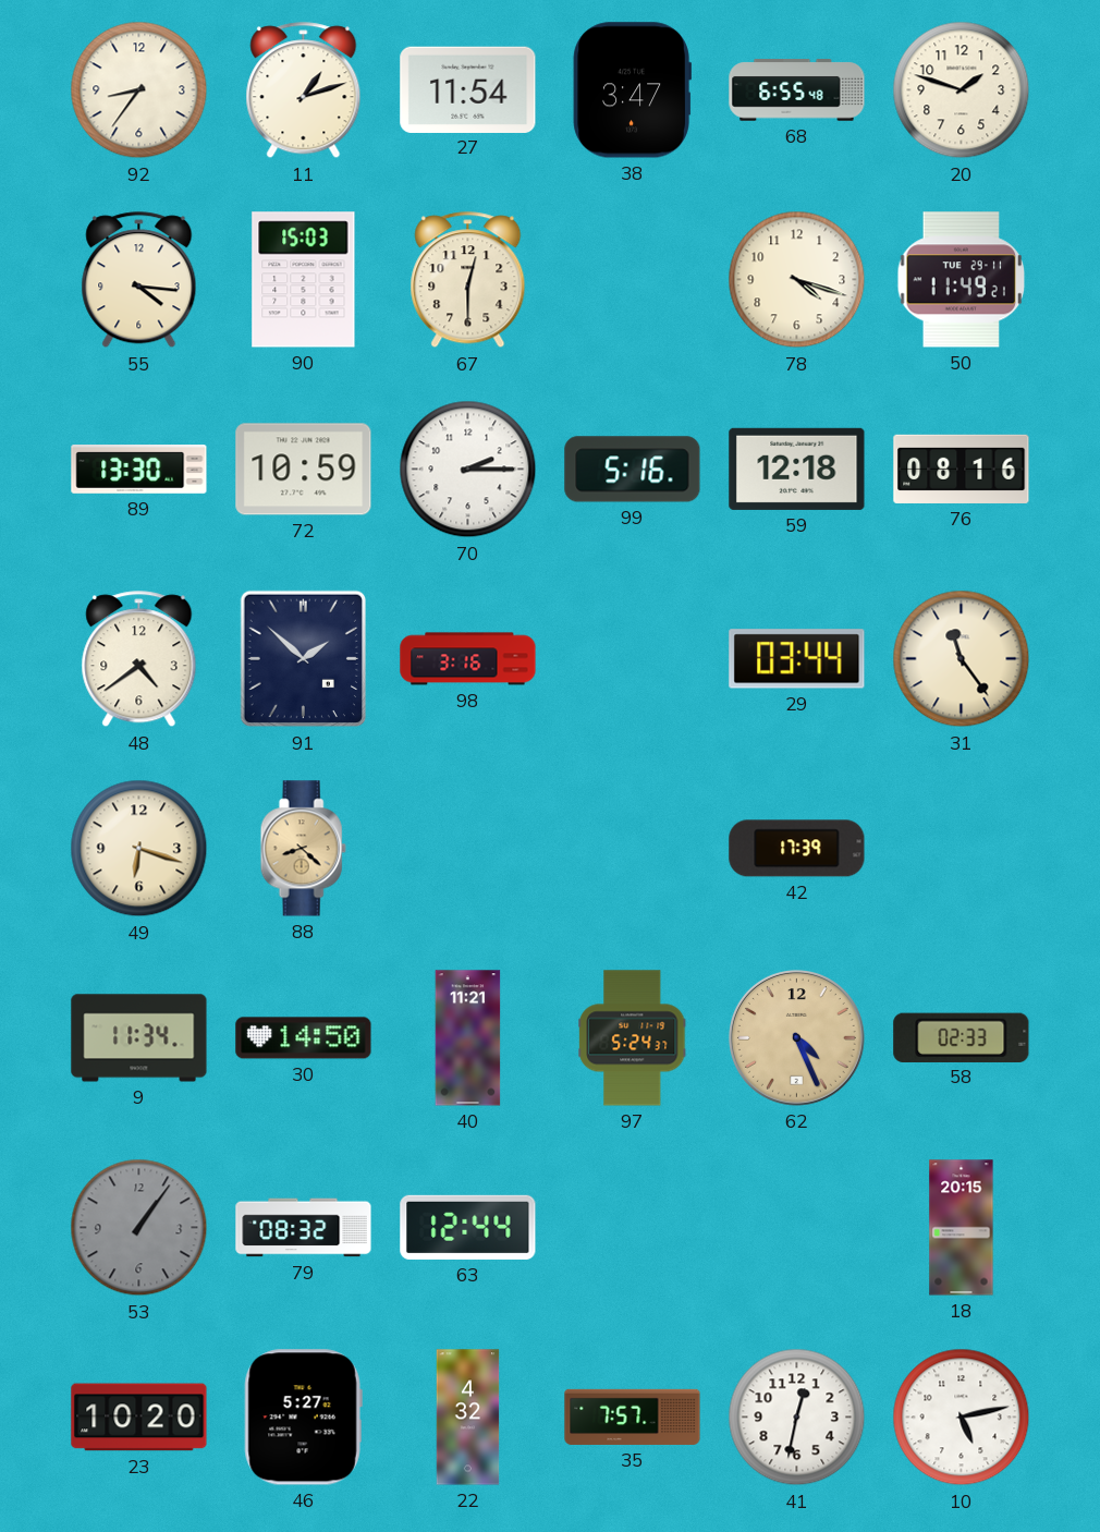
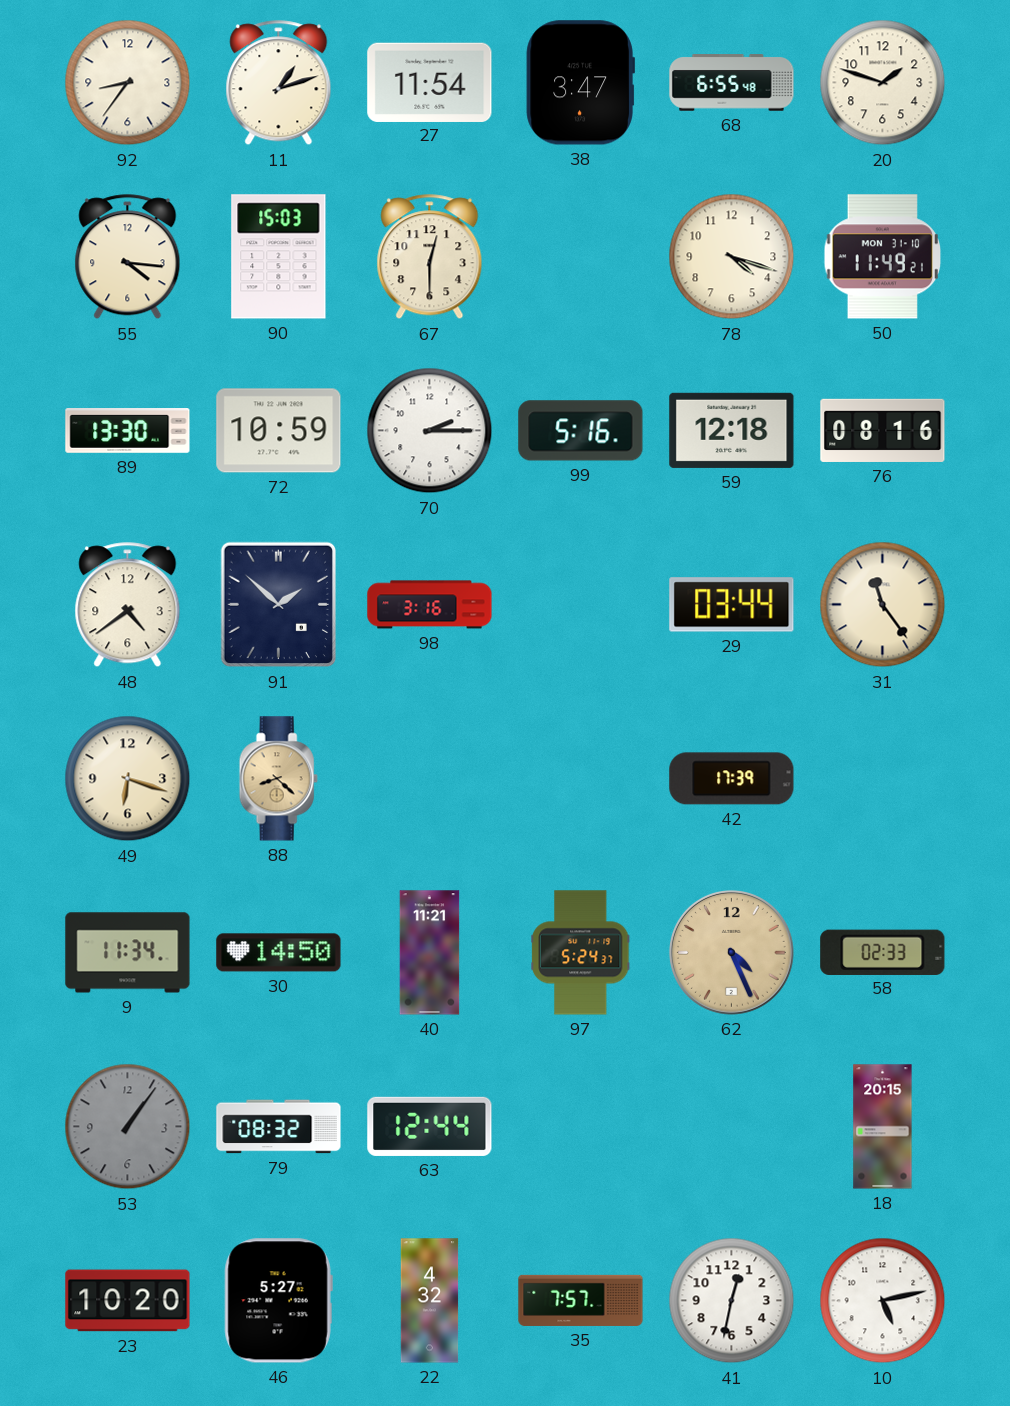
50 date: TUE 29-11 -> MON 31-10
